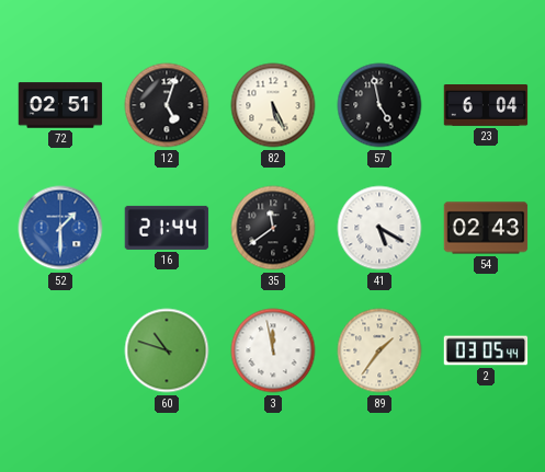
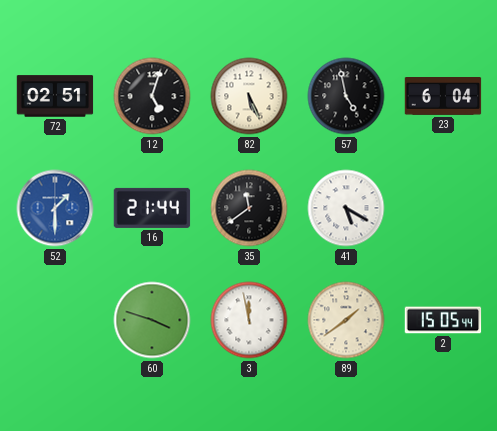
54: 02:43 -> none
60: 10:48 -> 3:48
89: 1:36 -> 1:39
2: 03:05 -> 15:05
